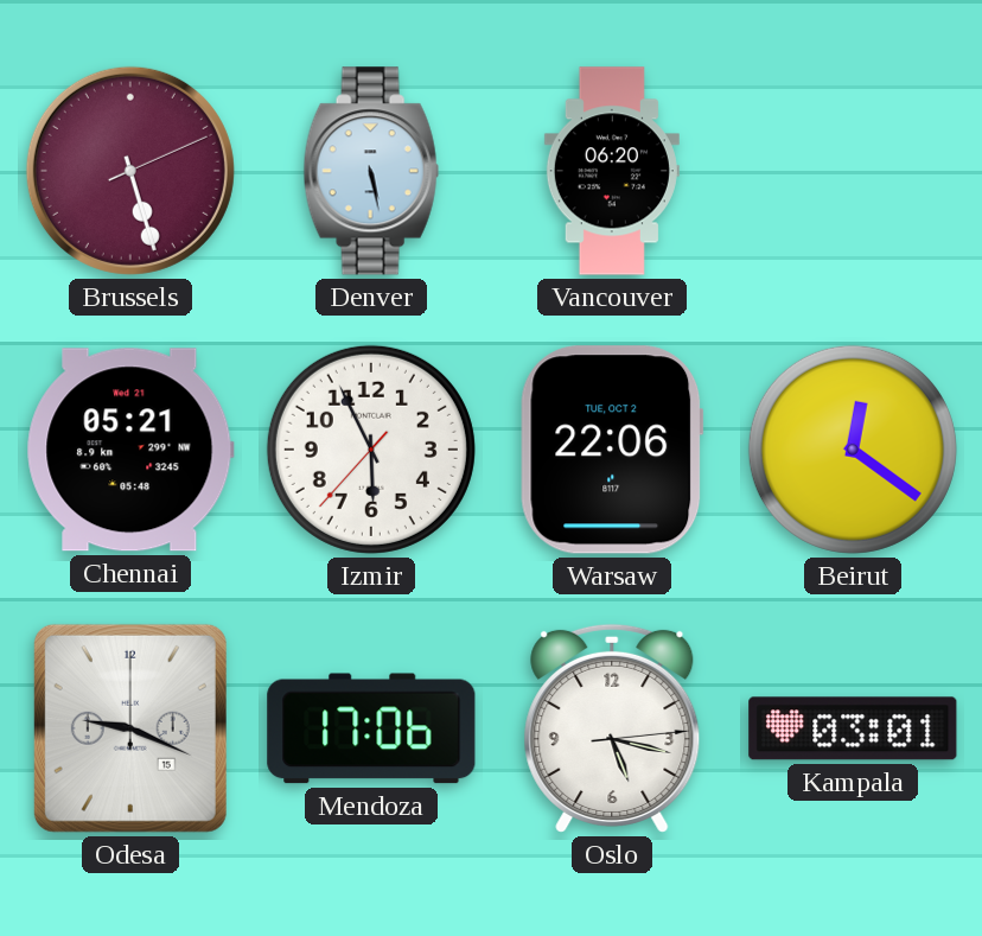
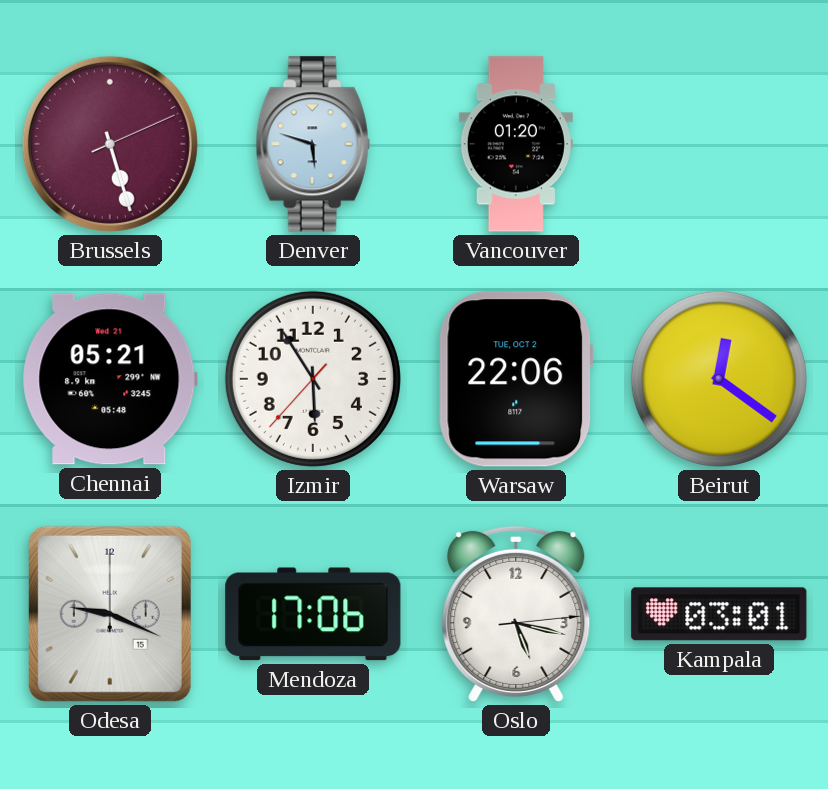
Denver: 5:28 -> 5:48
Vancouver: 06:20 -> 01:20
Izmir: 5:55 -> 5:54
